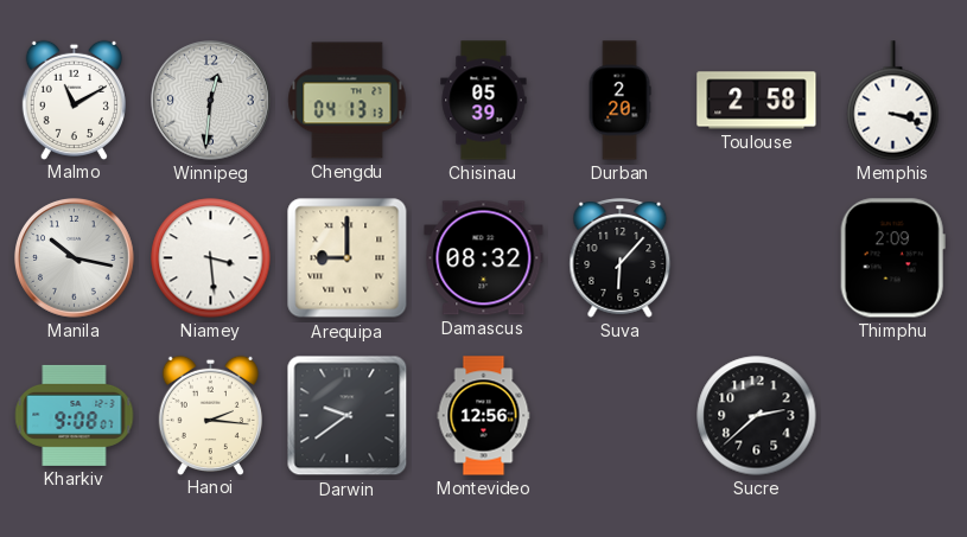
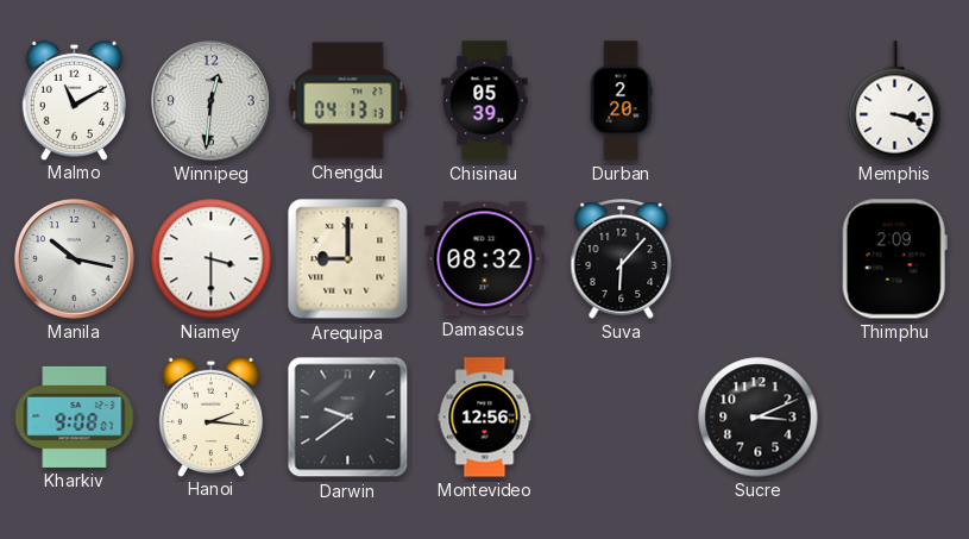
Toulouse: 2:58 -> none
Niamey: 3:29 -> 3:30
Sucre: 2:38 -> 3:11
